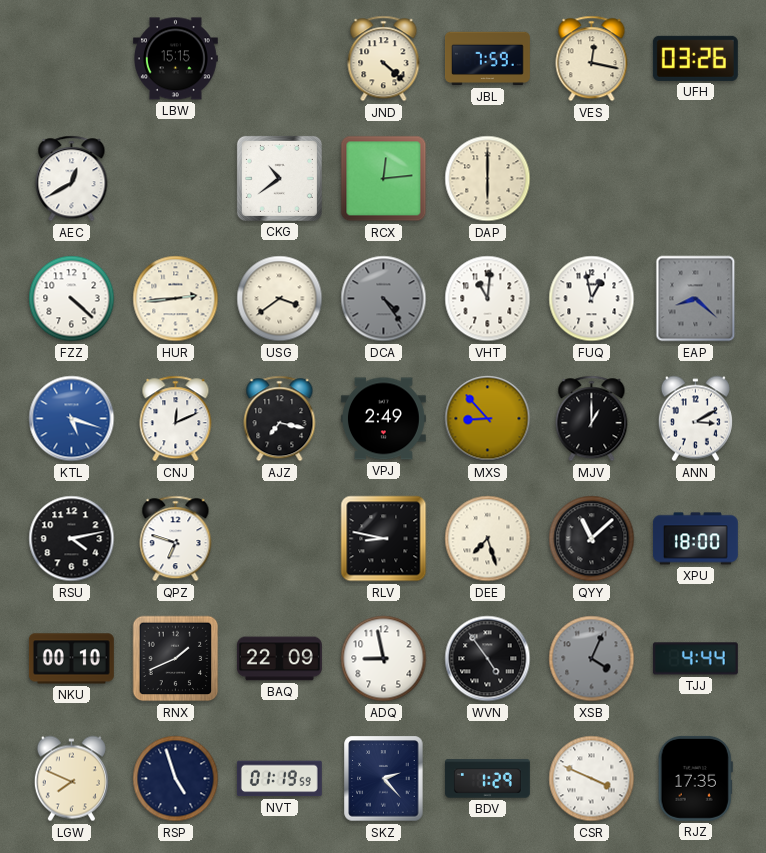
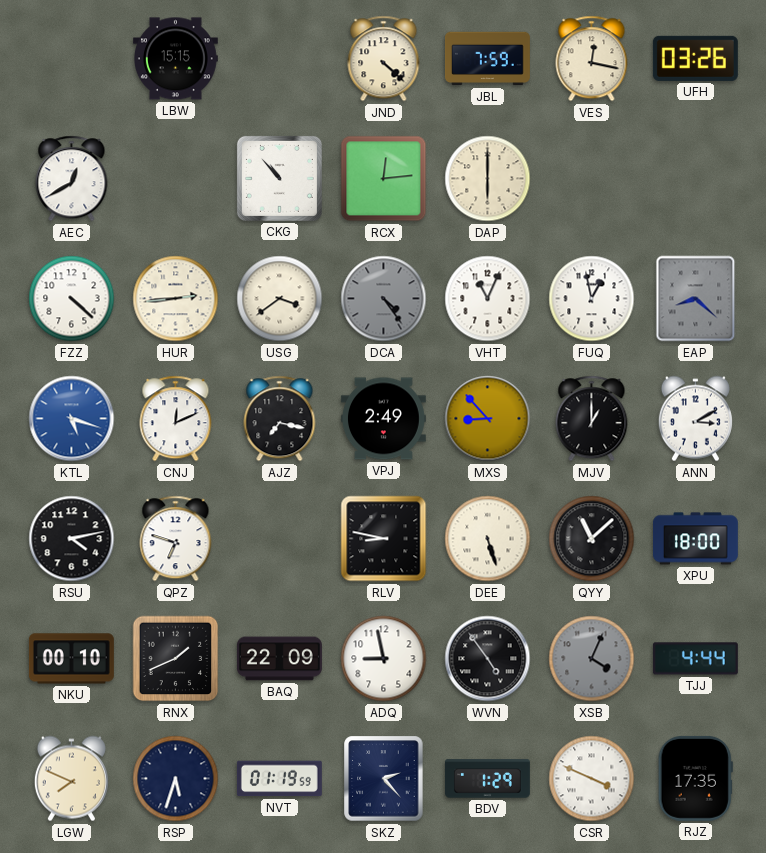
CKG: 10:39 -> 10:53
VHT: 11:01 -> 11:04
DEE: 7:27 -> 5:27
RSP: 4:57 -> 5:33
